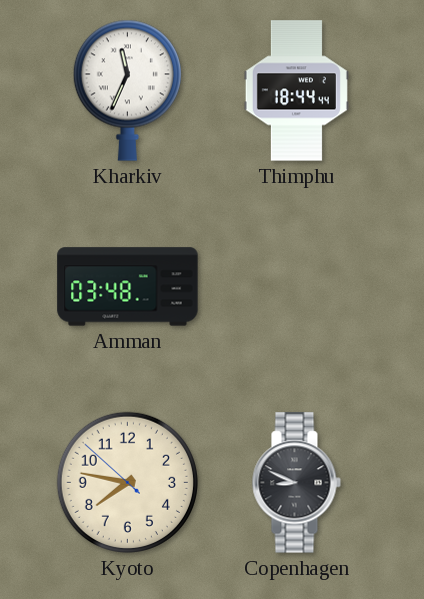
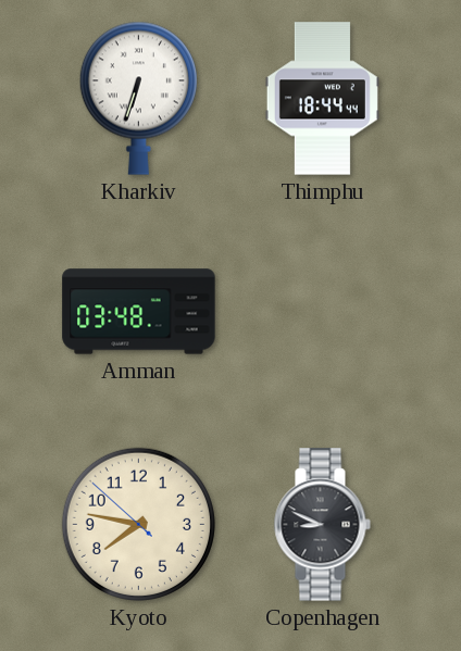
Kharkiv: 11:34 -> 6:33
